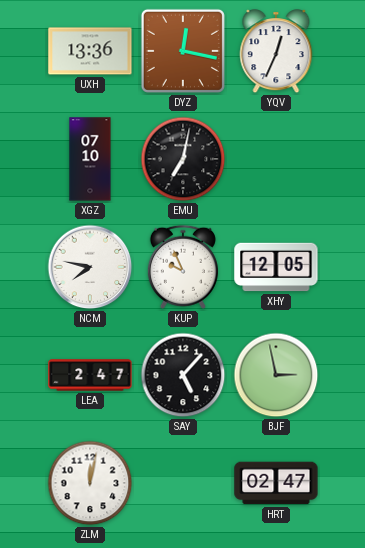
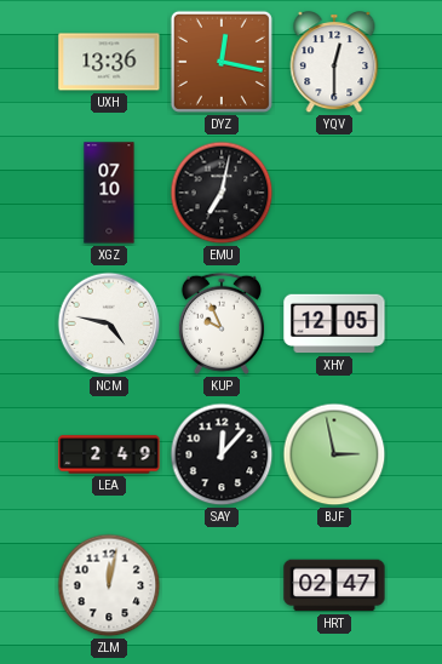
YQV: 12:34 -> 12:30
NCM: 7:47 -> 4:47
LEA: 2:47 -> 2:49
SAY: 5:07 -> 12:07
